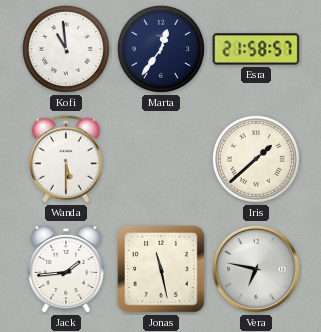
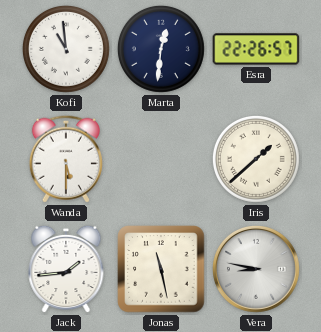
Marta: 12:36 -> 12:31
Esra: 21:58 -> 22:26
Vera: 6:47 -> 8:47
